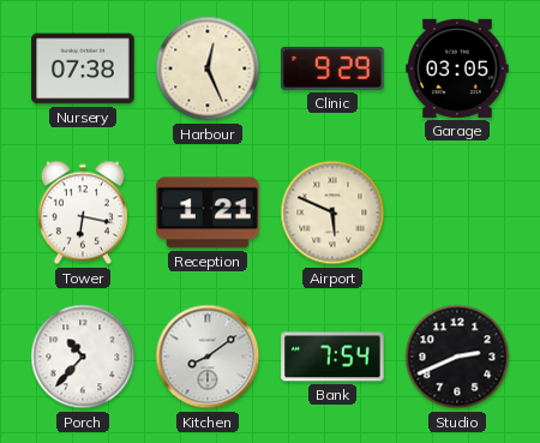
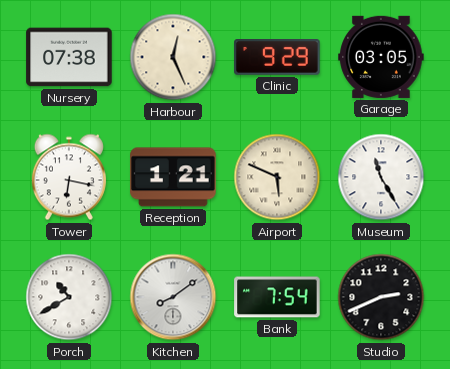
Museum: none -> 11:25
Porch: 10:37 -> 10:40
